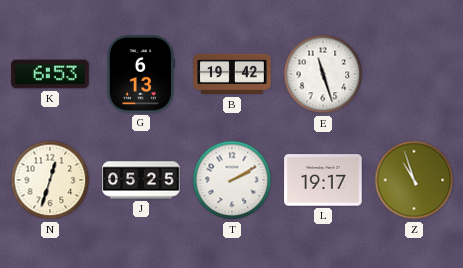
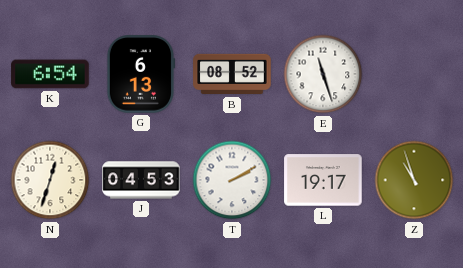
K: 6:53 -> 6:54
B: 19:42 -> 08:52
J: 05:25 -> 04:53
